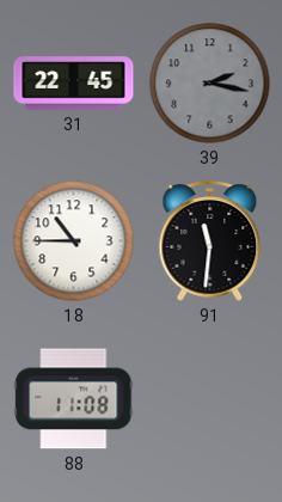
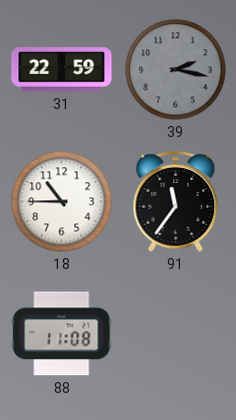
31: 22:45 -> 22:59
91: 11:31 -> 11:36
